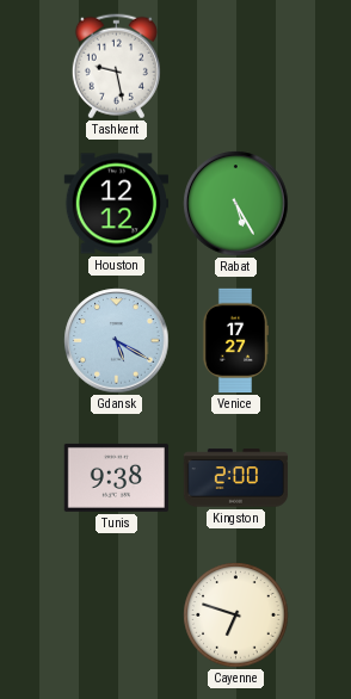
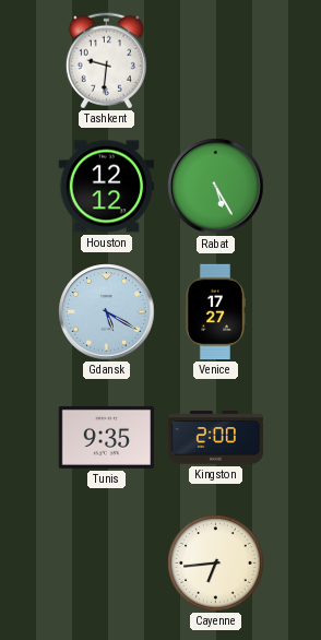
Tashkent: 9:28 -> 9:31
Tunis: 9:38 -> 9:35
Cayenne: 6:48 -> 6:44
